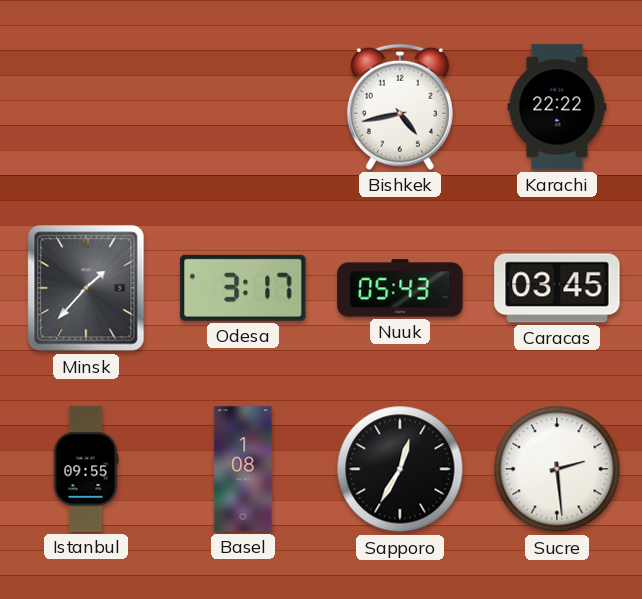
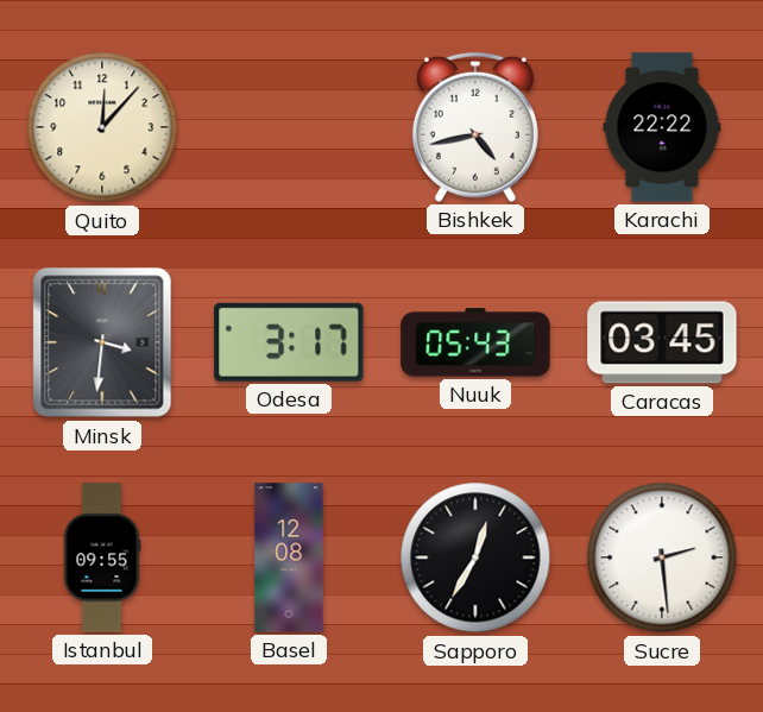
Quito: none -> 12:07
Minsk: 1:37 -> 3:31
Basel: 1:08 -> 12:08
